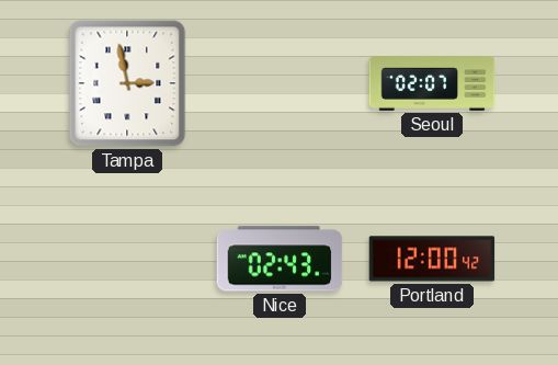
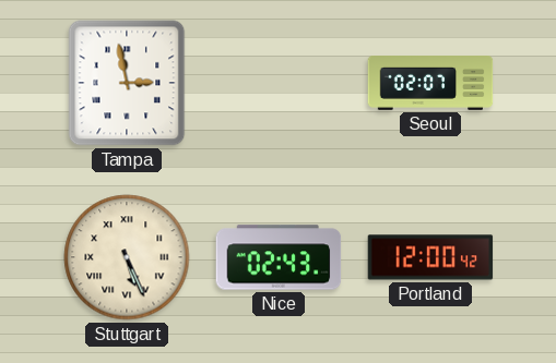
Stuttgart: none -> 5:26
